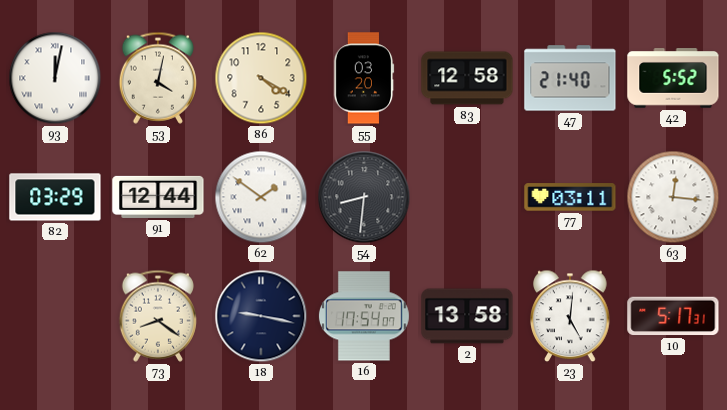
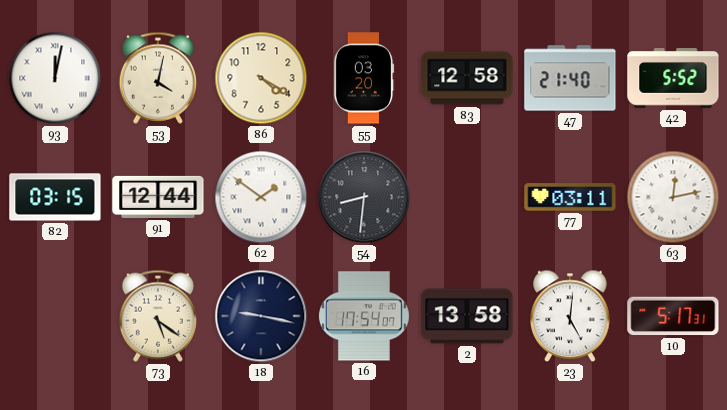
82: 03:29 -> 03:15
63: 12:16 -> 12:13
73: 8:21 -> 5:21
